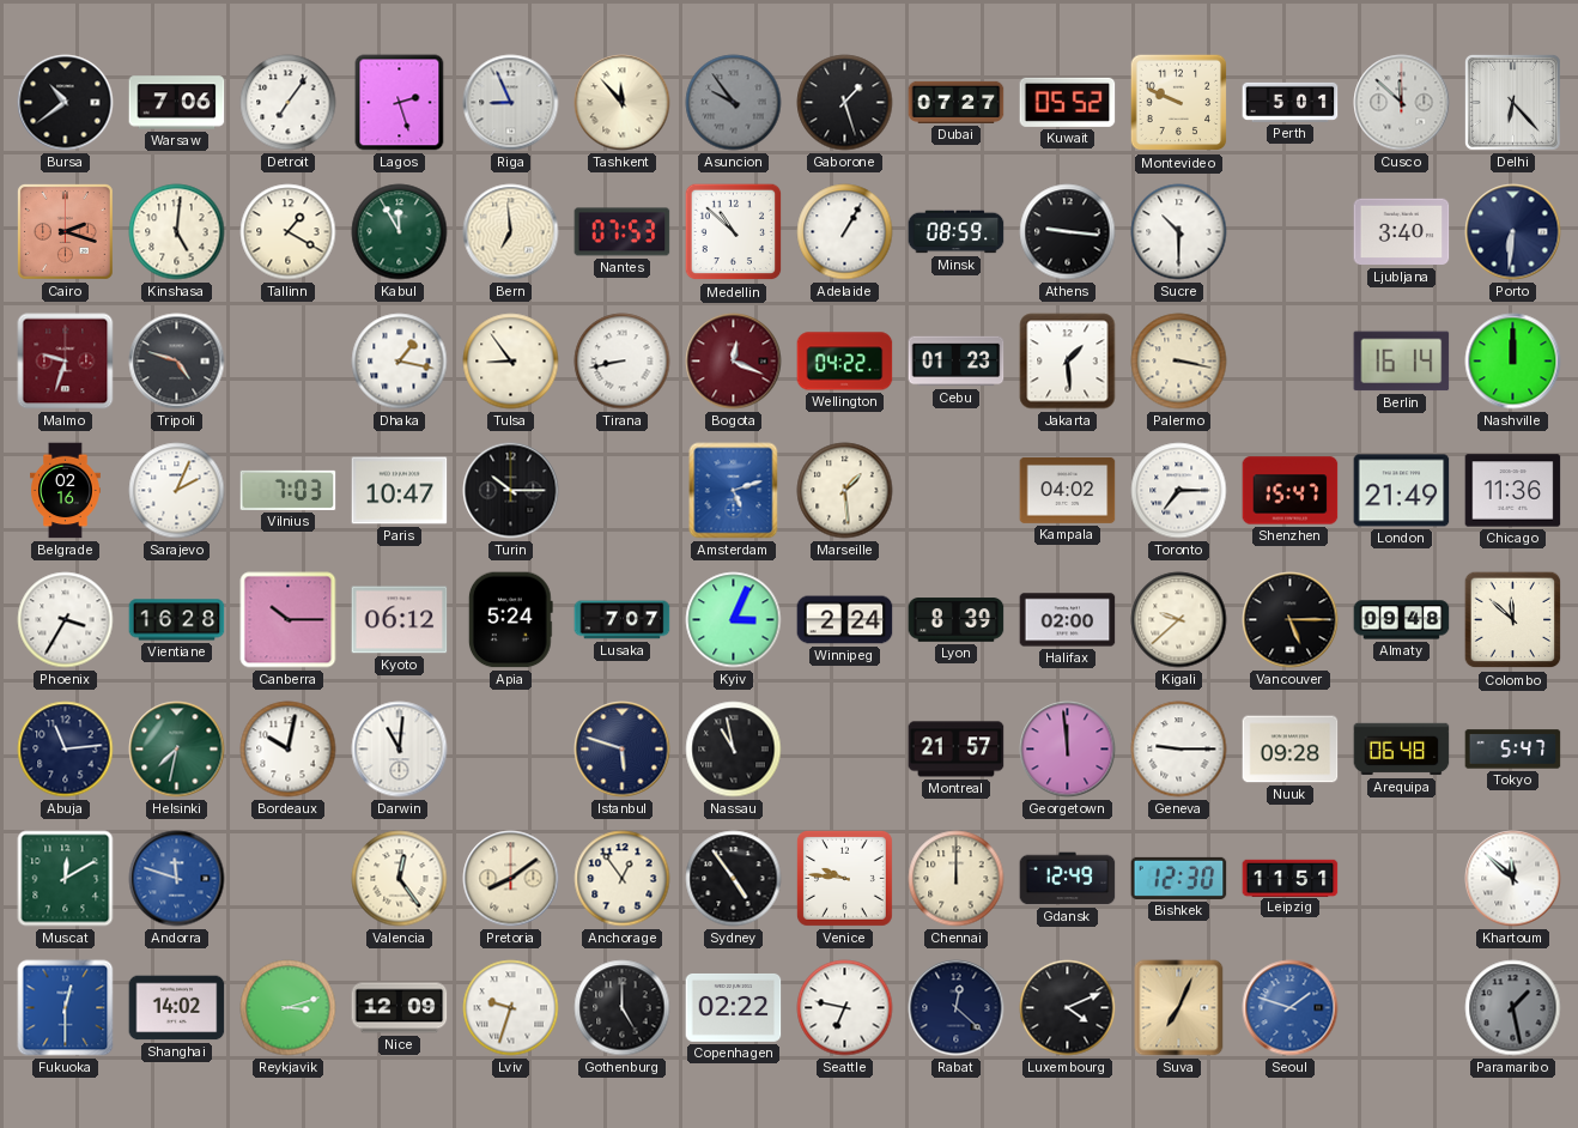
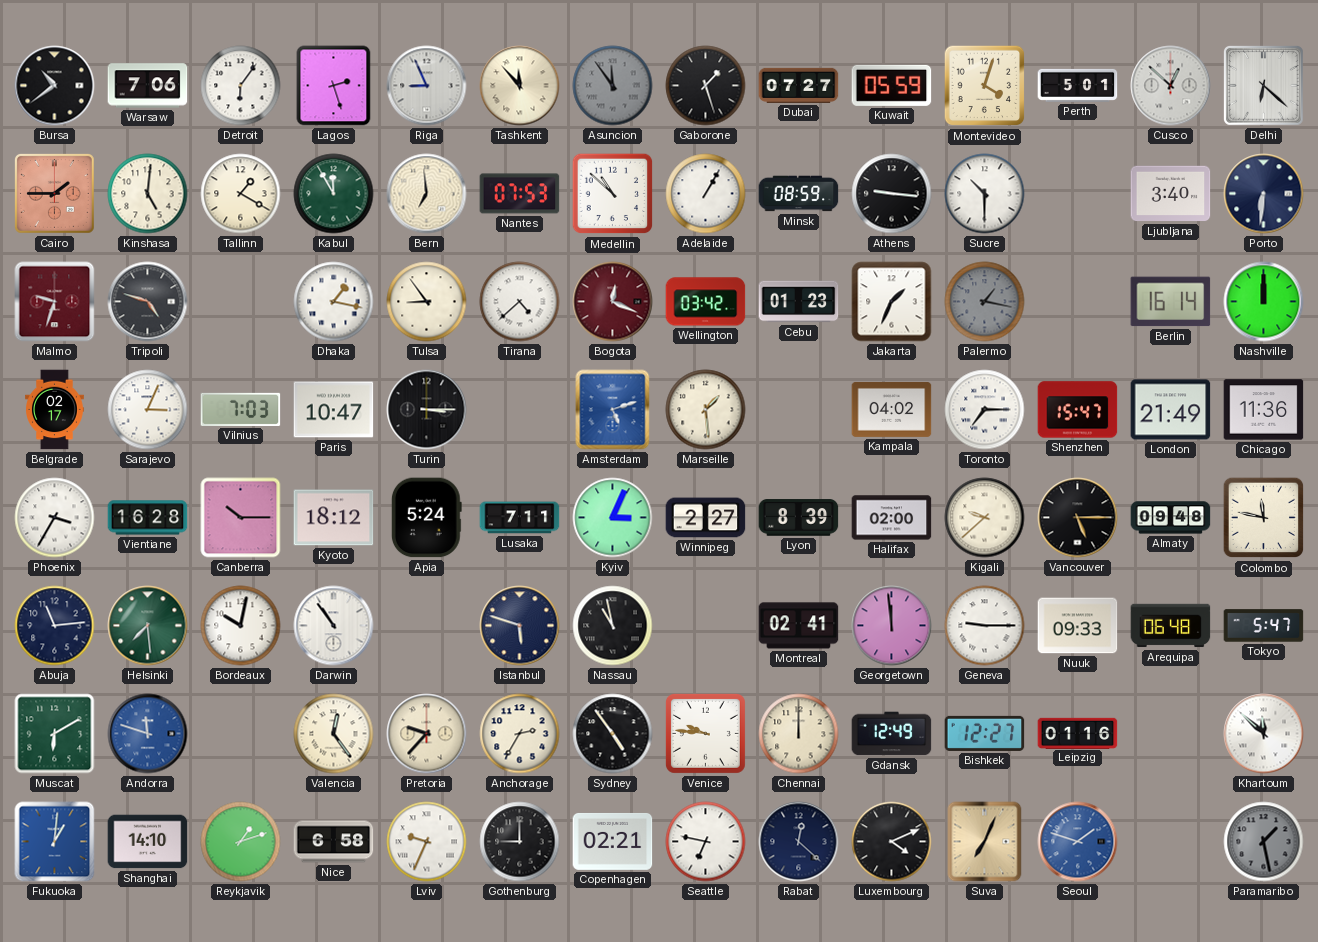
Detroit: 7:06 -> 6:06
Asuncion: 9:54 -> 11:54
Kuwait: 05:52 -> 05:59
Montevideo: 9:49 -> 4:03
Cusco: 11:52 -> 12:52
Delhi: 6:23 -> 6:22
Cairo: 2:18 -> 1:45
Tirana: 8:43 -> 4:38
Wellington: 04:22 -> 03:42
Jakarta: 1:29 -> 1:34
Palermo: 3:17 -> 1:17
Palermo dial: cream -> grey
Belgrade: 02:16 -> 02:17
Sarajevo: 2:04 -> 3:04
Turin: 10:15 -> 3:15
Kyoto: 06:12 -> 18:12
Lusaka: 7:07 -> 7:11
Winnipeg: 2:24 -> 2:27
Colombo: 11:52 -> 11:47
Helsinki: 7:32 -> 7:29
Darwin: 11:01 -> 10:54
Montreal: 21:57 -> 02:41
Nuuk: 09:28 -> 09:33
Muscat: 12:10 -> 6:10
Pretoria: 8:09 -> 9:37
Anchorage: 12:54 -> 2:35
Bishkek: 12:30 -> 12:27
Leipzig: 11:51 -> 01:16
Fukuoka: 12:30 -> 1:01
Shanghai: 14:02 -> 14:10
Reykjavik: 3:12 -> 1:12
Nice: 12:09 -> 6:58
Lviv: 9:33 -> 9:34
Gothenburg: 5:00 -> 9:00
Copenhagen: 02:22 -> 02:21
